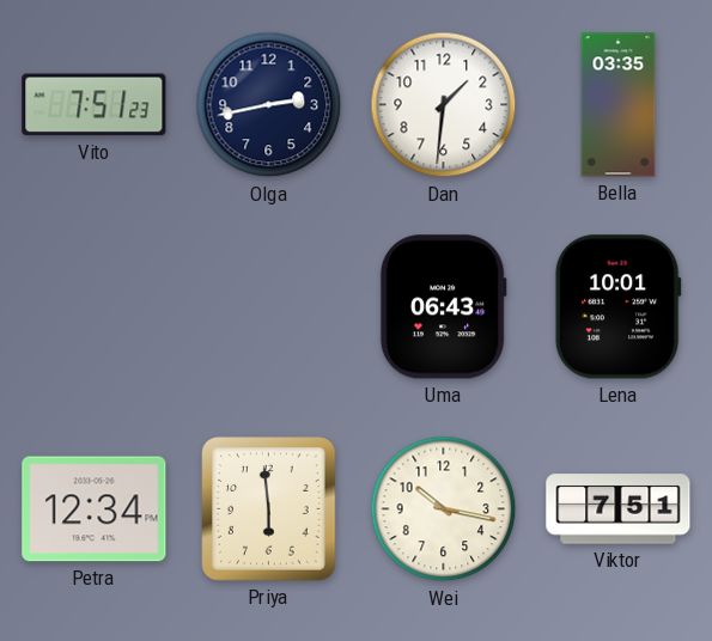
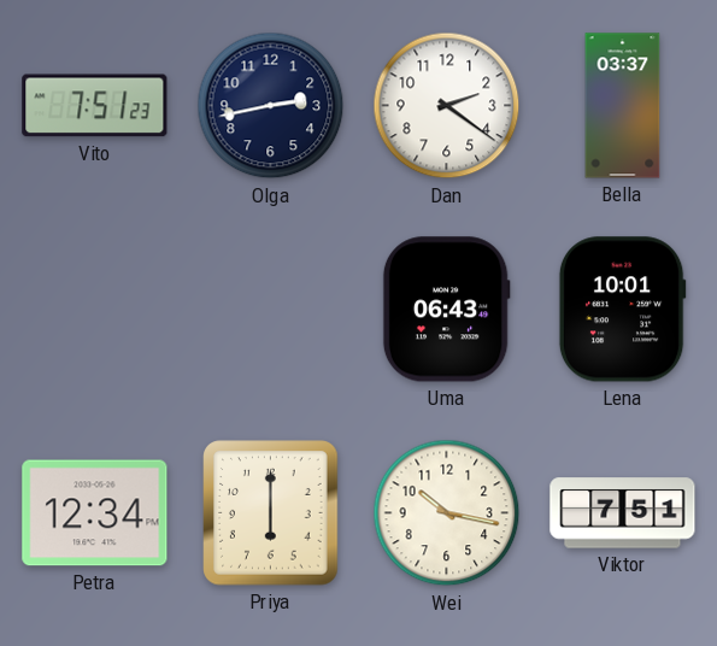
Dan: 1:31 -> 2:21
Bella: 03:35 -> 03:37
Priya: 5:59 -> 6:00
